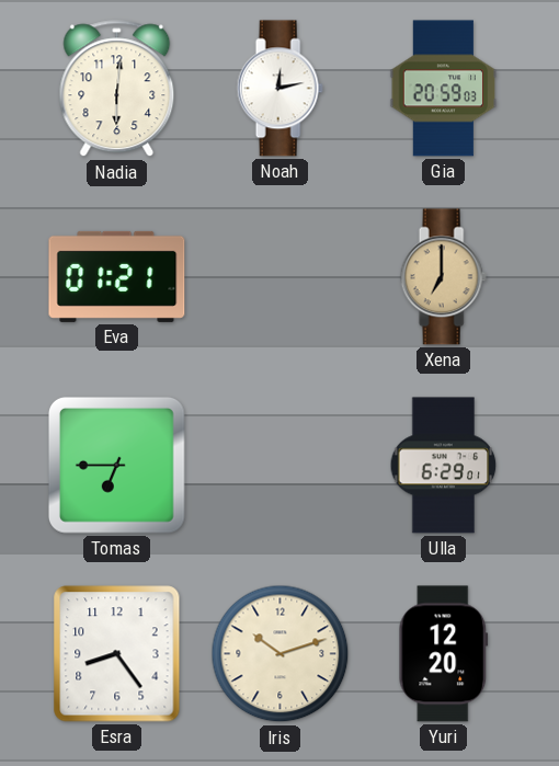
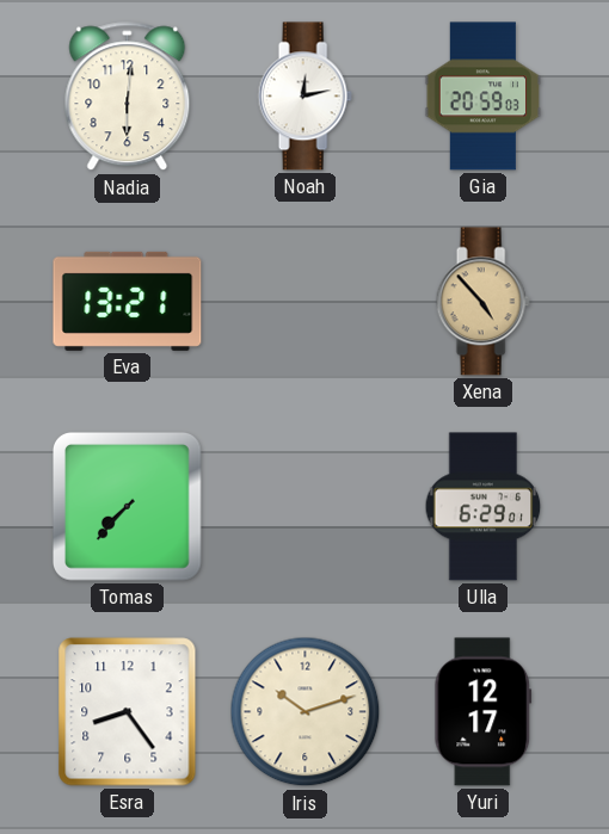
Eva: 01:21 -> 13:21
Xena: 7:00 -> 4:53
Tomas: 6:45 -> 7:37
Yuri: 12:20 -> 12:17
